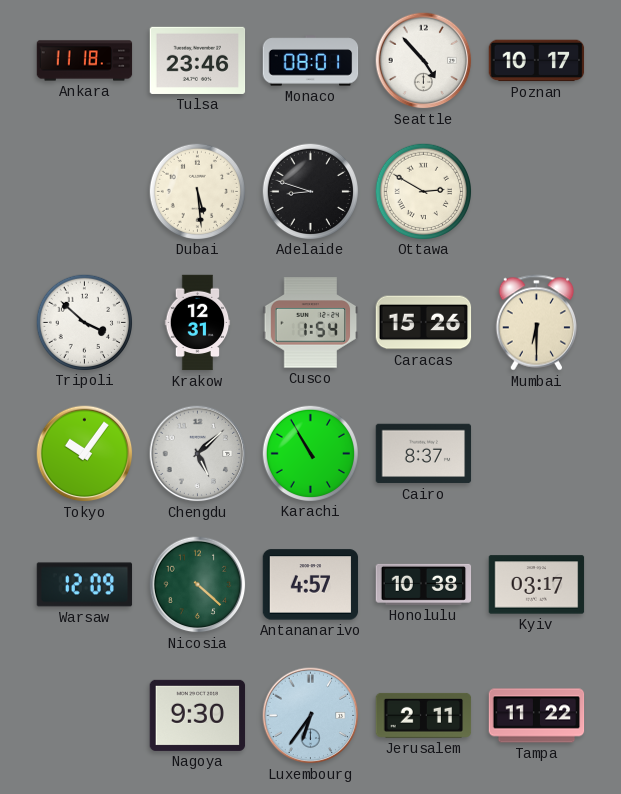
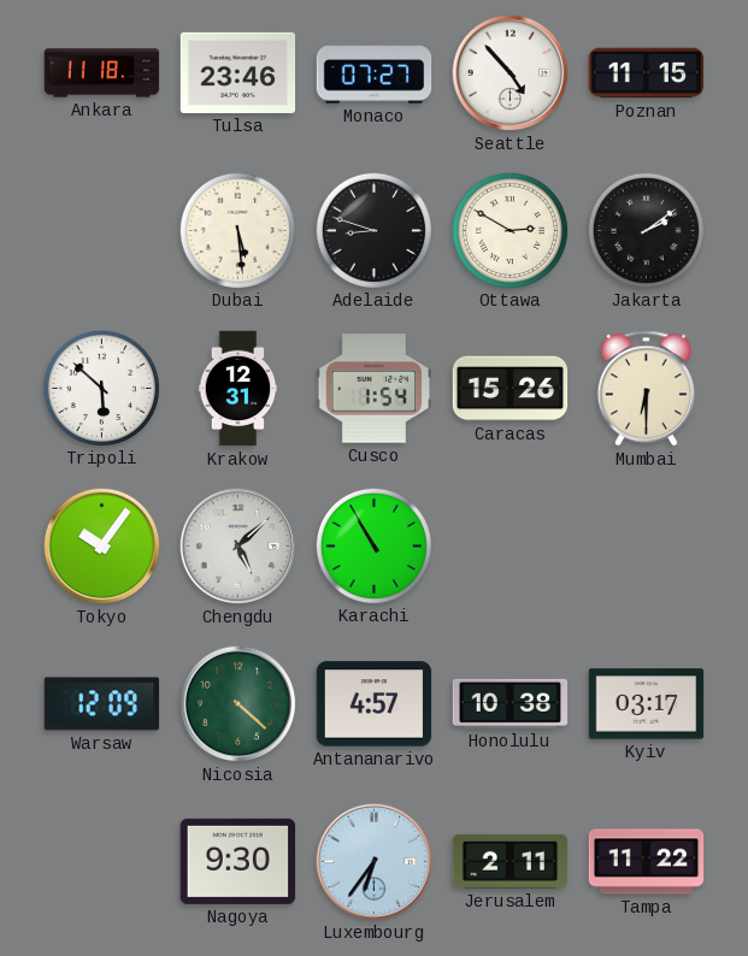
Monaco: 08:01 -> 07:27
Poznan: 10:17 -> 11:15
Jakarta: none -> 2:09
Tripoli: 3:52 -> 5:52
Cairo: 8:37 -> none
